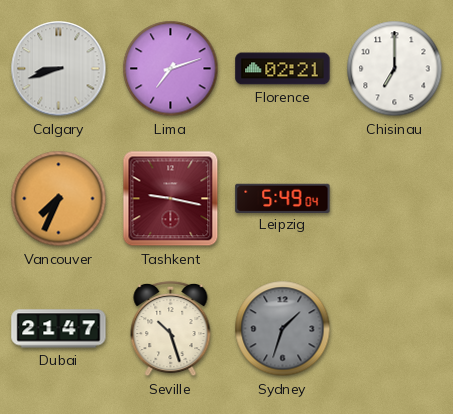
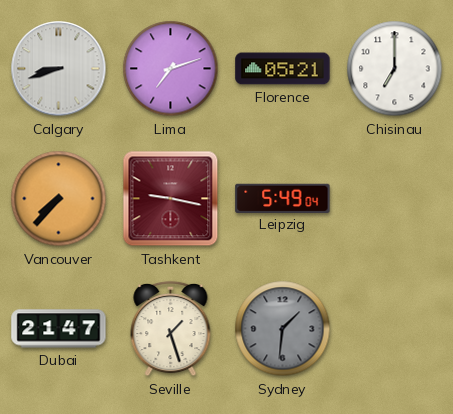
Florence: 02:21 -> 05:21
Vancouver: 7:34 -> 7:37
Seville: 10:27 -> 1:27
Sydney: 1:33 -> 1:31
